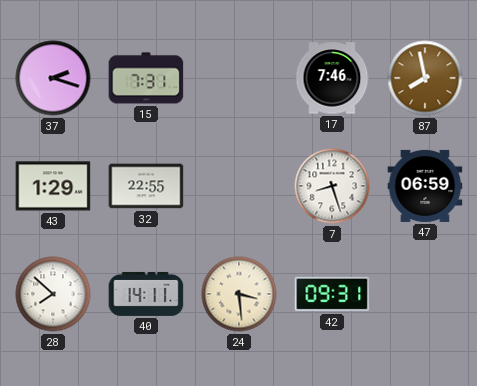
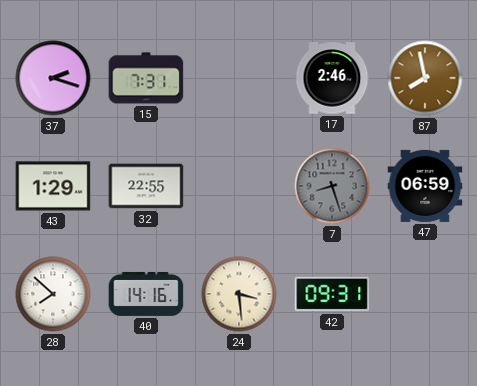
17: 7:46 -> 2:46
7 dial: white -> grey
40: 14:11 -> 14:16
